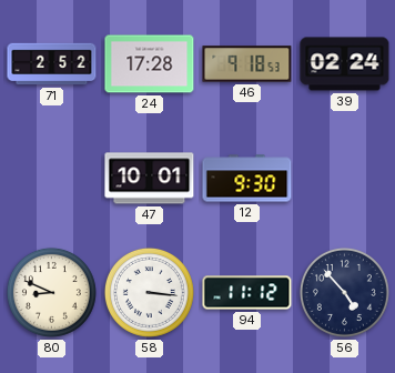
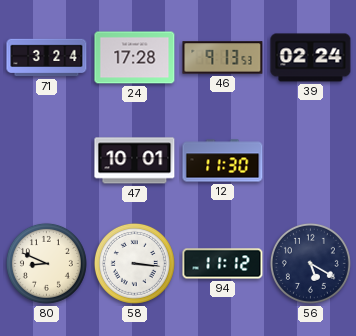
71: 2:52 -> 3:24
46: 9:18 -> 9:13
12: 9:30 -> 11:30
56: 4:53 -> 5:20
